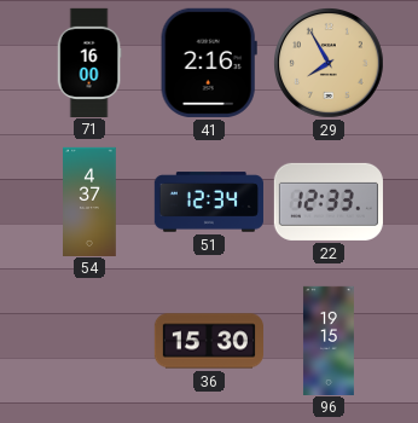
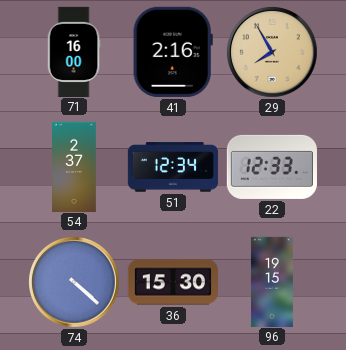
54: 4:37 -> 2:37
74: none -> 4:22
